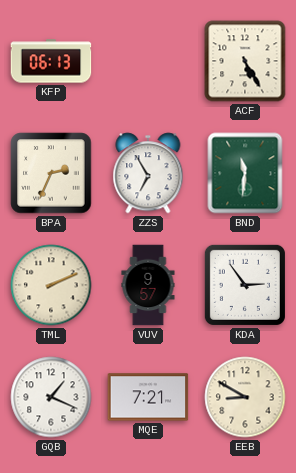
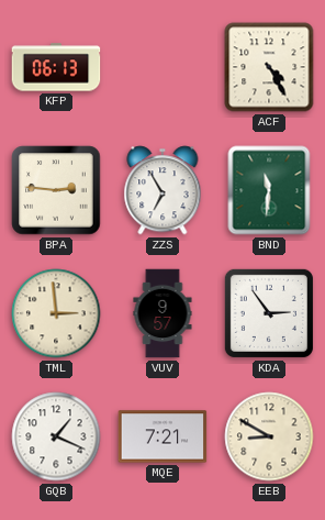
ACF: 5:25 -> 4:25
BPA: 2:34 -> 2:46
TML: 2:11 -> 2:59
